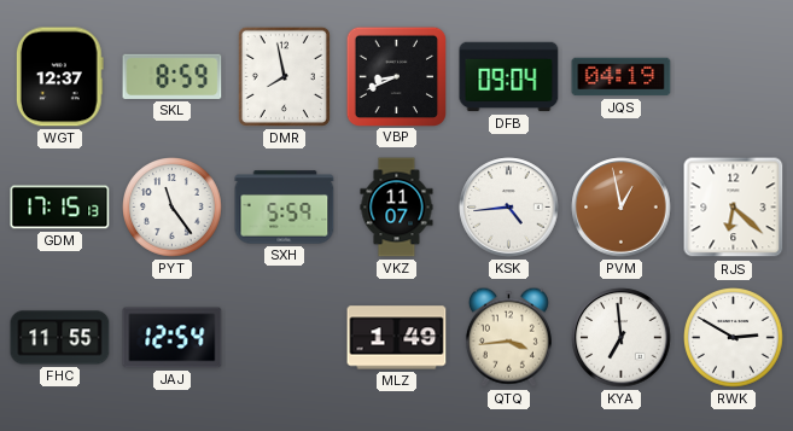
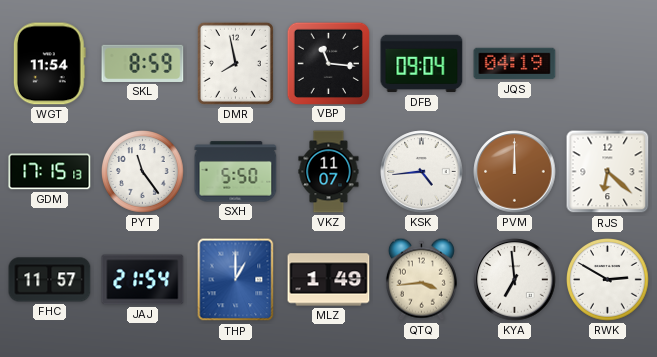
WGT: 12:37 -> 11:54
VBP: 8:41 -> 11:16
SXH: 5:59 -> 5:50
PVM: 12:58 -> 12:00
FHC: 11:55 -> 11:57
JAJ: 12:54 -> 21:54
THP: none -> 1:00
